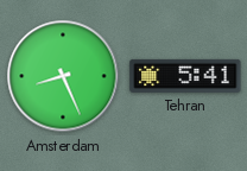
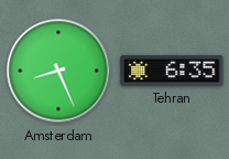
Tehran: 5:41 -> 6:35
